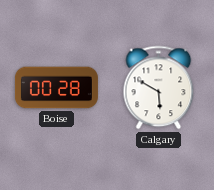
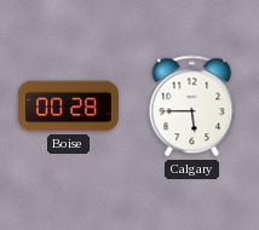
Calgary: 5:50 -> 5:45
